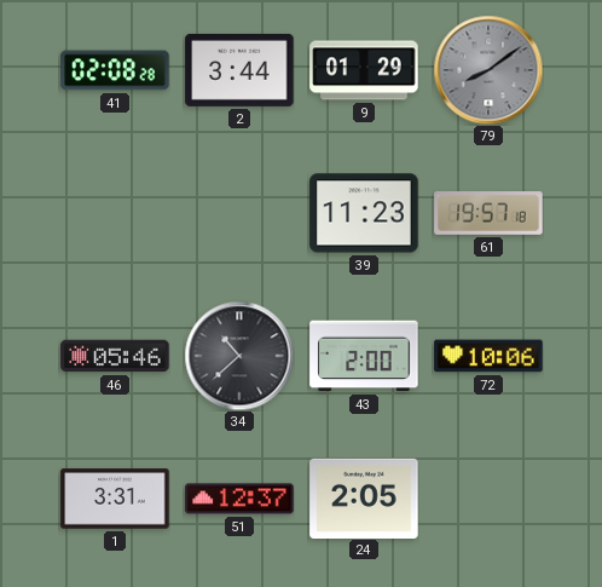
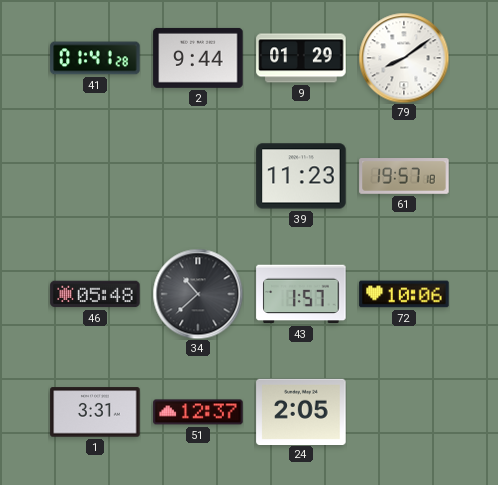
41: 02:08 -> 01:41
2: 3:44 -> 9:44
79 dial: grey -> white
46: 05:46 -> 05:48
43: 2:00 -> 1:57
